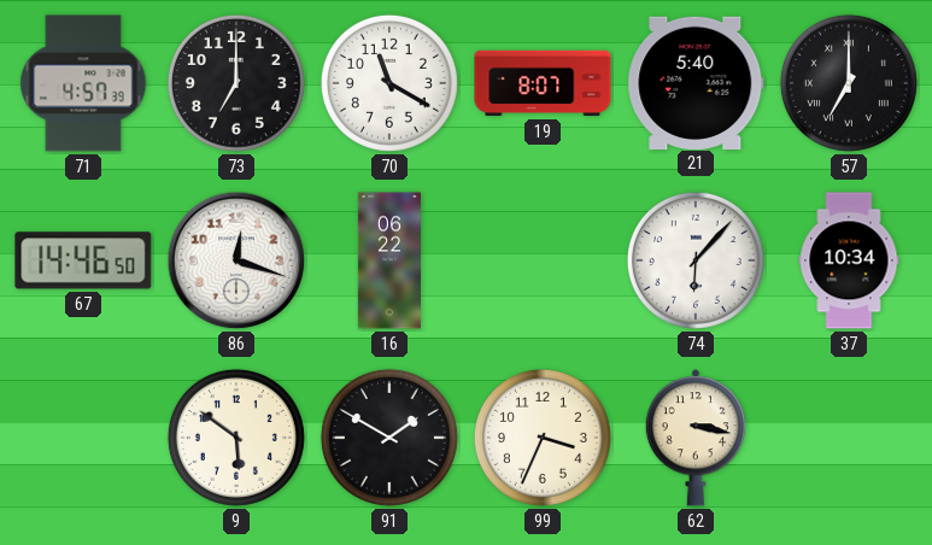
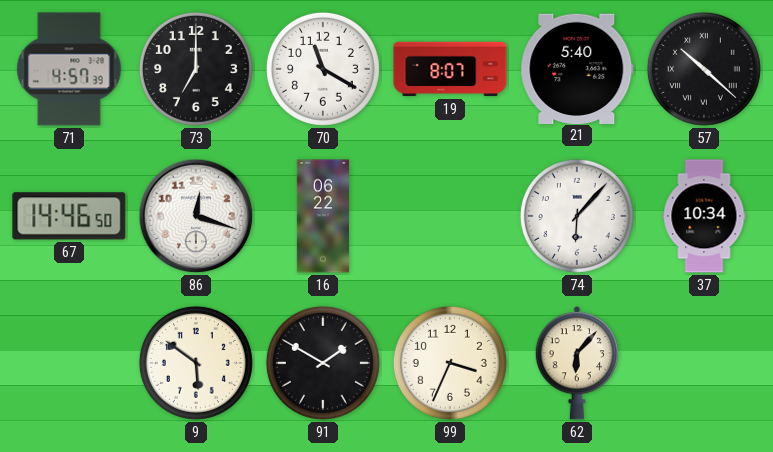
57: 7:00 -> 10:22
62: 3:17 -> 6:07
